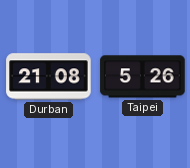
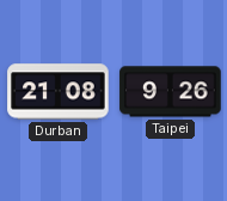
Taipei: 5:26 -> 9:26
